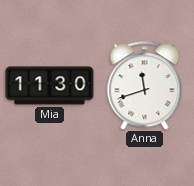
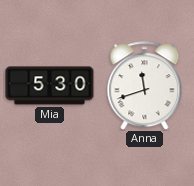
Mia: 11:30 -> 5:30
